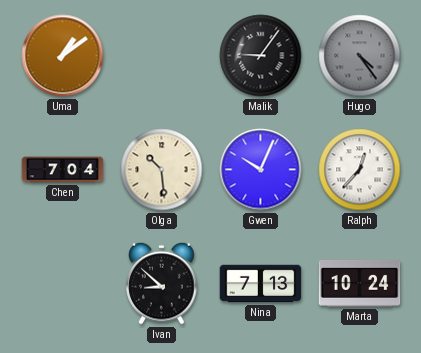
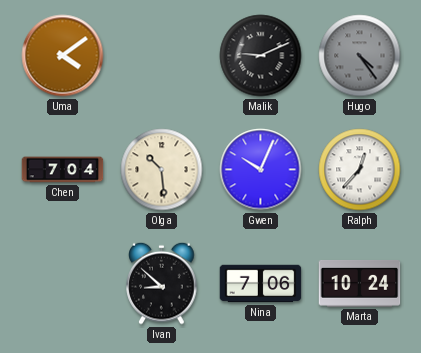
Uma: 1:09 -> 4:09
Malik: 9:06 -> 9:11
Nina: 7:13 -> 7:06
